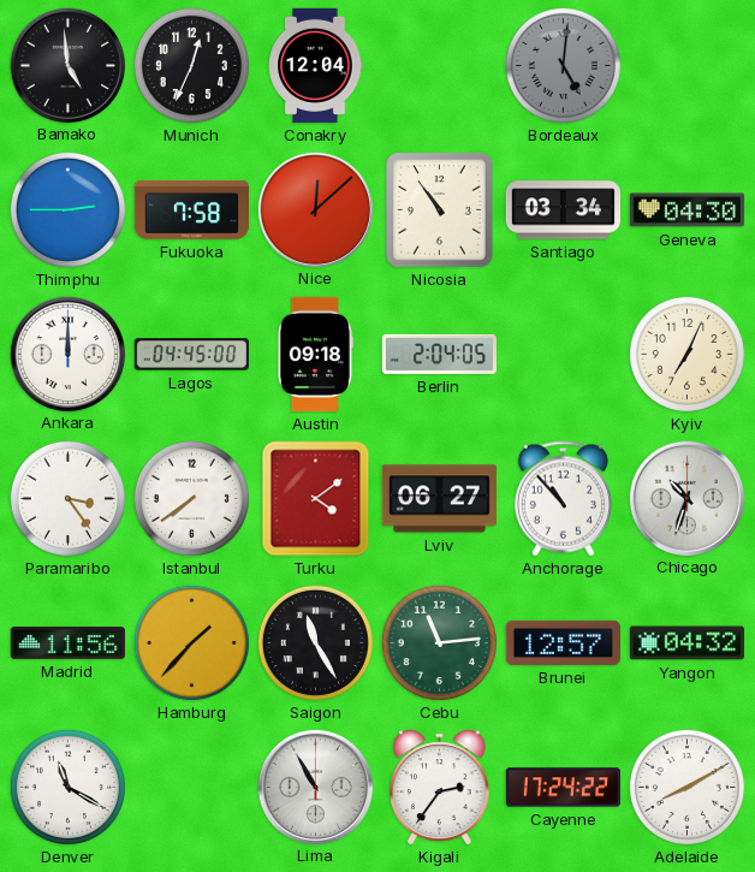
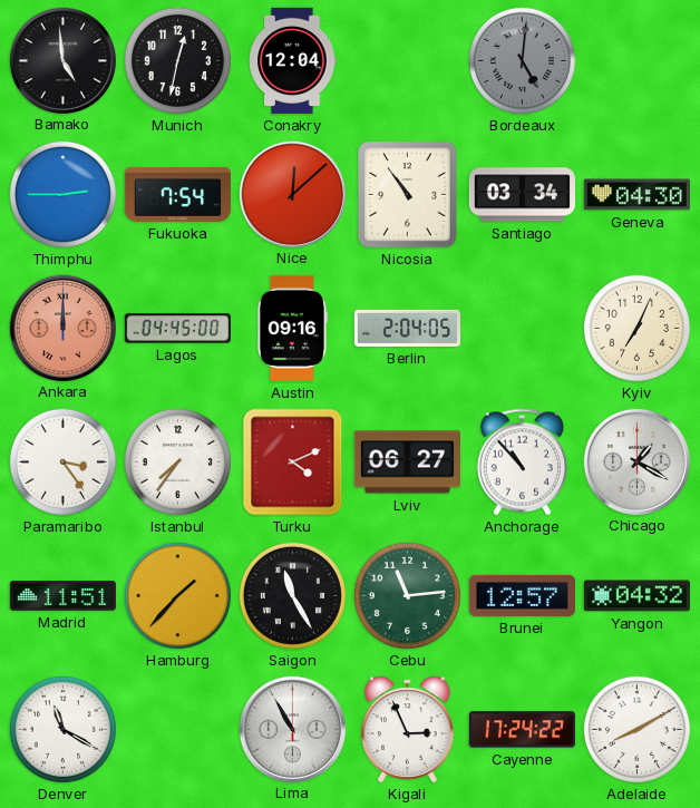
Munich: 12:34 -> 12:32
Fukuoka: 7:58 -> 7:54
Ankara dial: white -> salmon
Austin: 09:18 -> 09:16
Istanbul: 7:39 -> 7:36
Turku: 4:09 -> 4:11
Chicago: 10:33 -> 1:20
Madrid: 11:56 -> 11:51
Kigali: 2:36 -> 2:56
